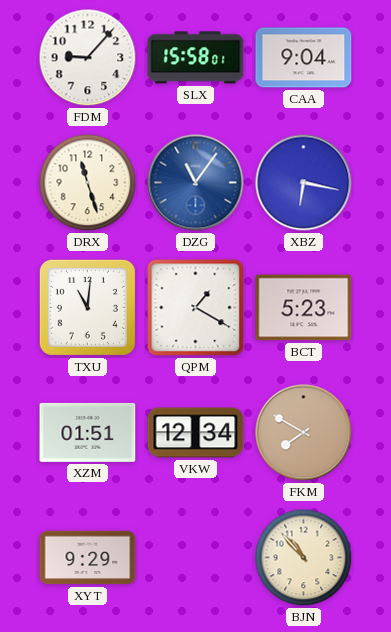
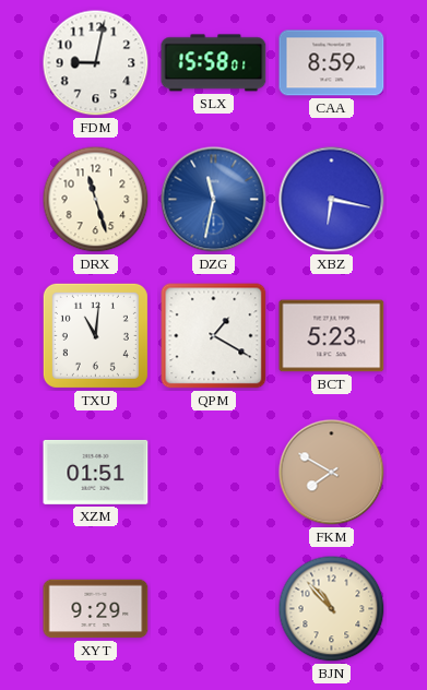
FDM: 9:07 -> 9:02
CAA: 9:04 -> 8:59
DZG: 11:06 -> 11:32
VKW: 12:34 -> none
